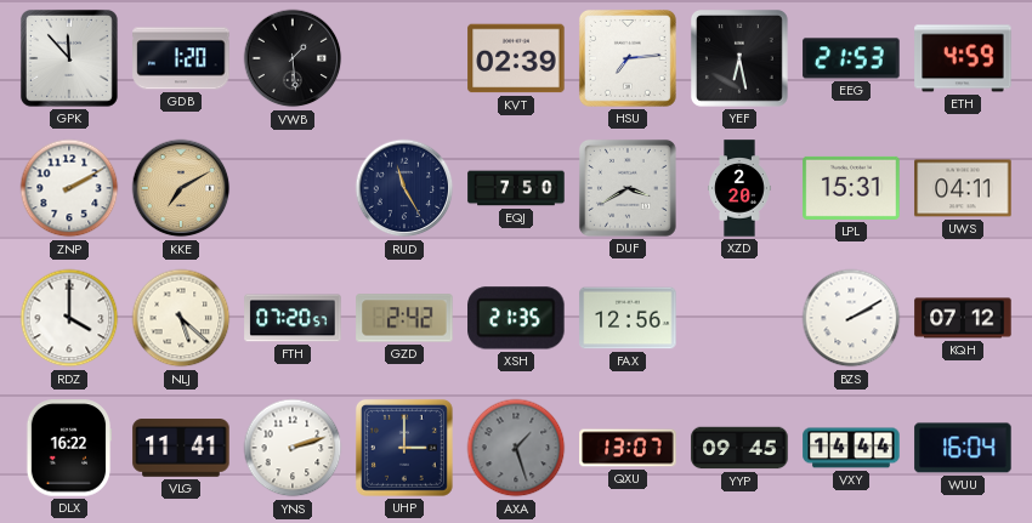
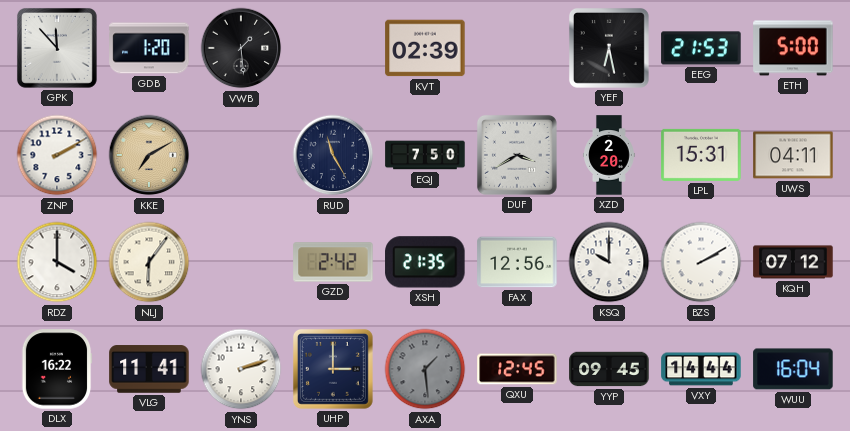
HSU: 7:14 -> none
ETH: 4:59 -> 5:00
NLJ: 5:22 -> 6:06
FTH: 07:20 -> none
KSQ: none -> 10:00
AXA: 1:27 -> 1:29
QXU: 13:07 -> 12:45
